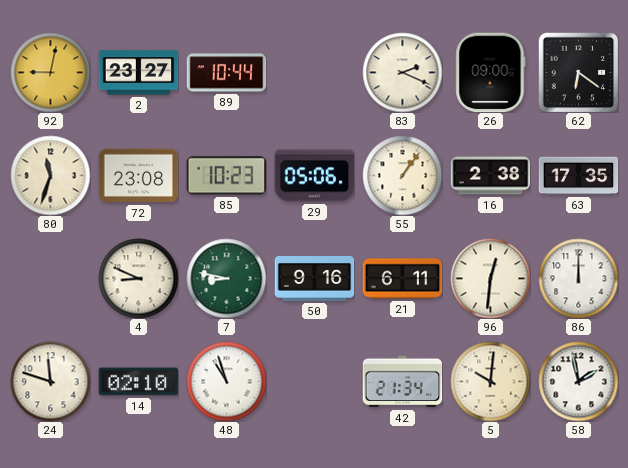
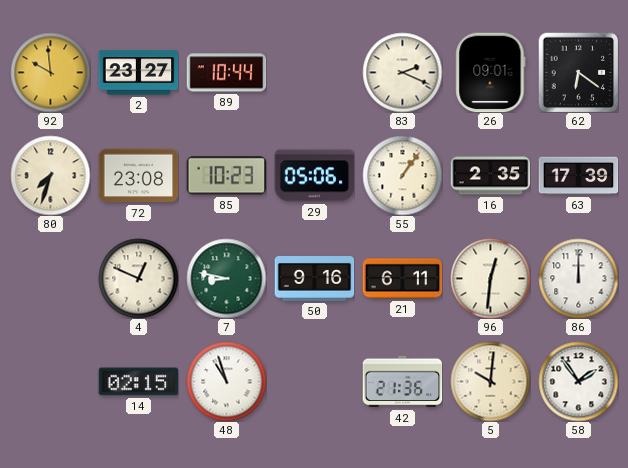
92: 9:02 -> 9:59
26: 09:00 -> 09:01
80: 11:33 -> 7:33
16: 2:38 -> 2:35
63: 17:35 -> 17:39
4: 8:49 -> 12:49
24: 11:48 -> none
14: 02:10 -> 02:15
42: 21:34 -> 21:36
58: 1:58 -> 1:54
